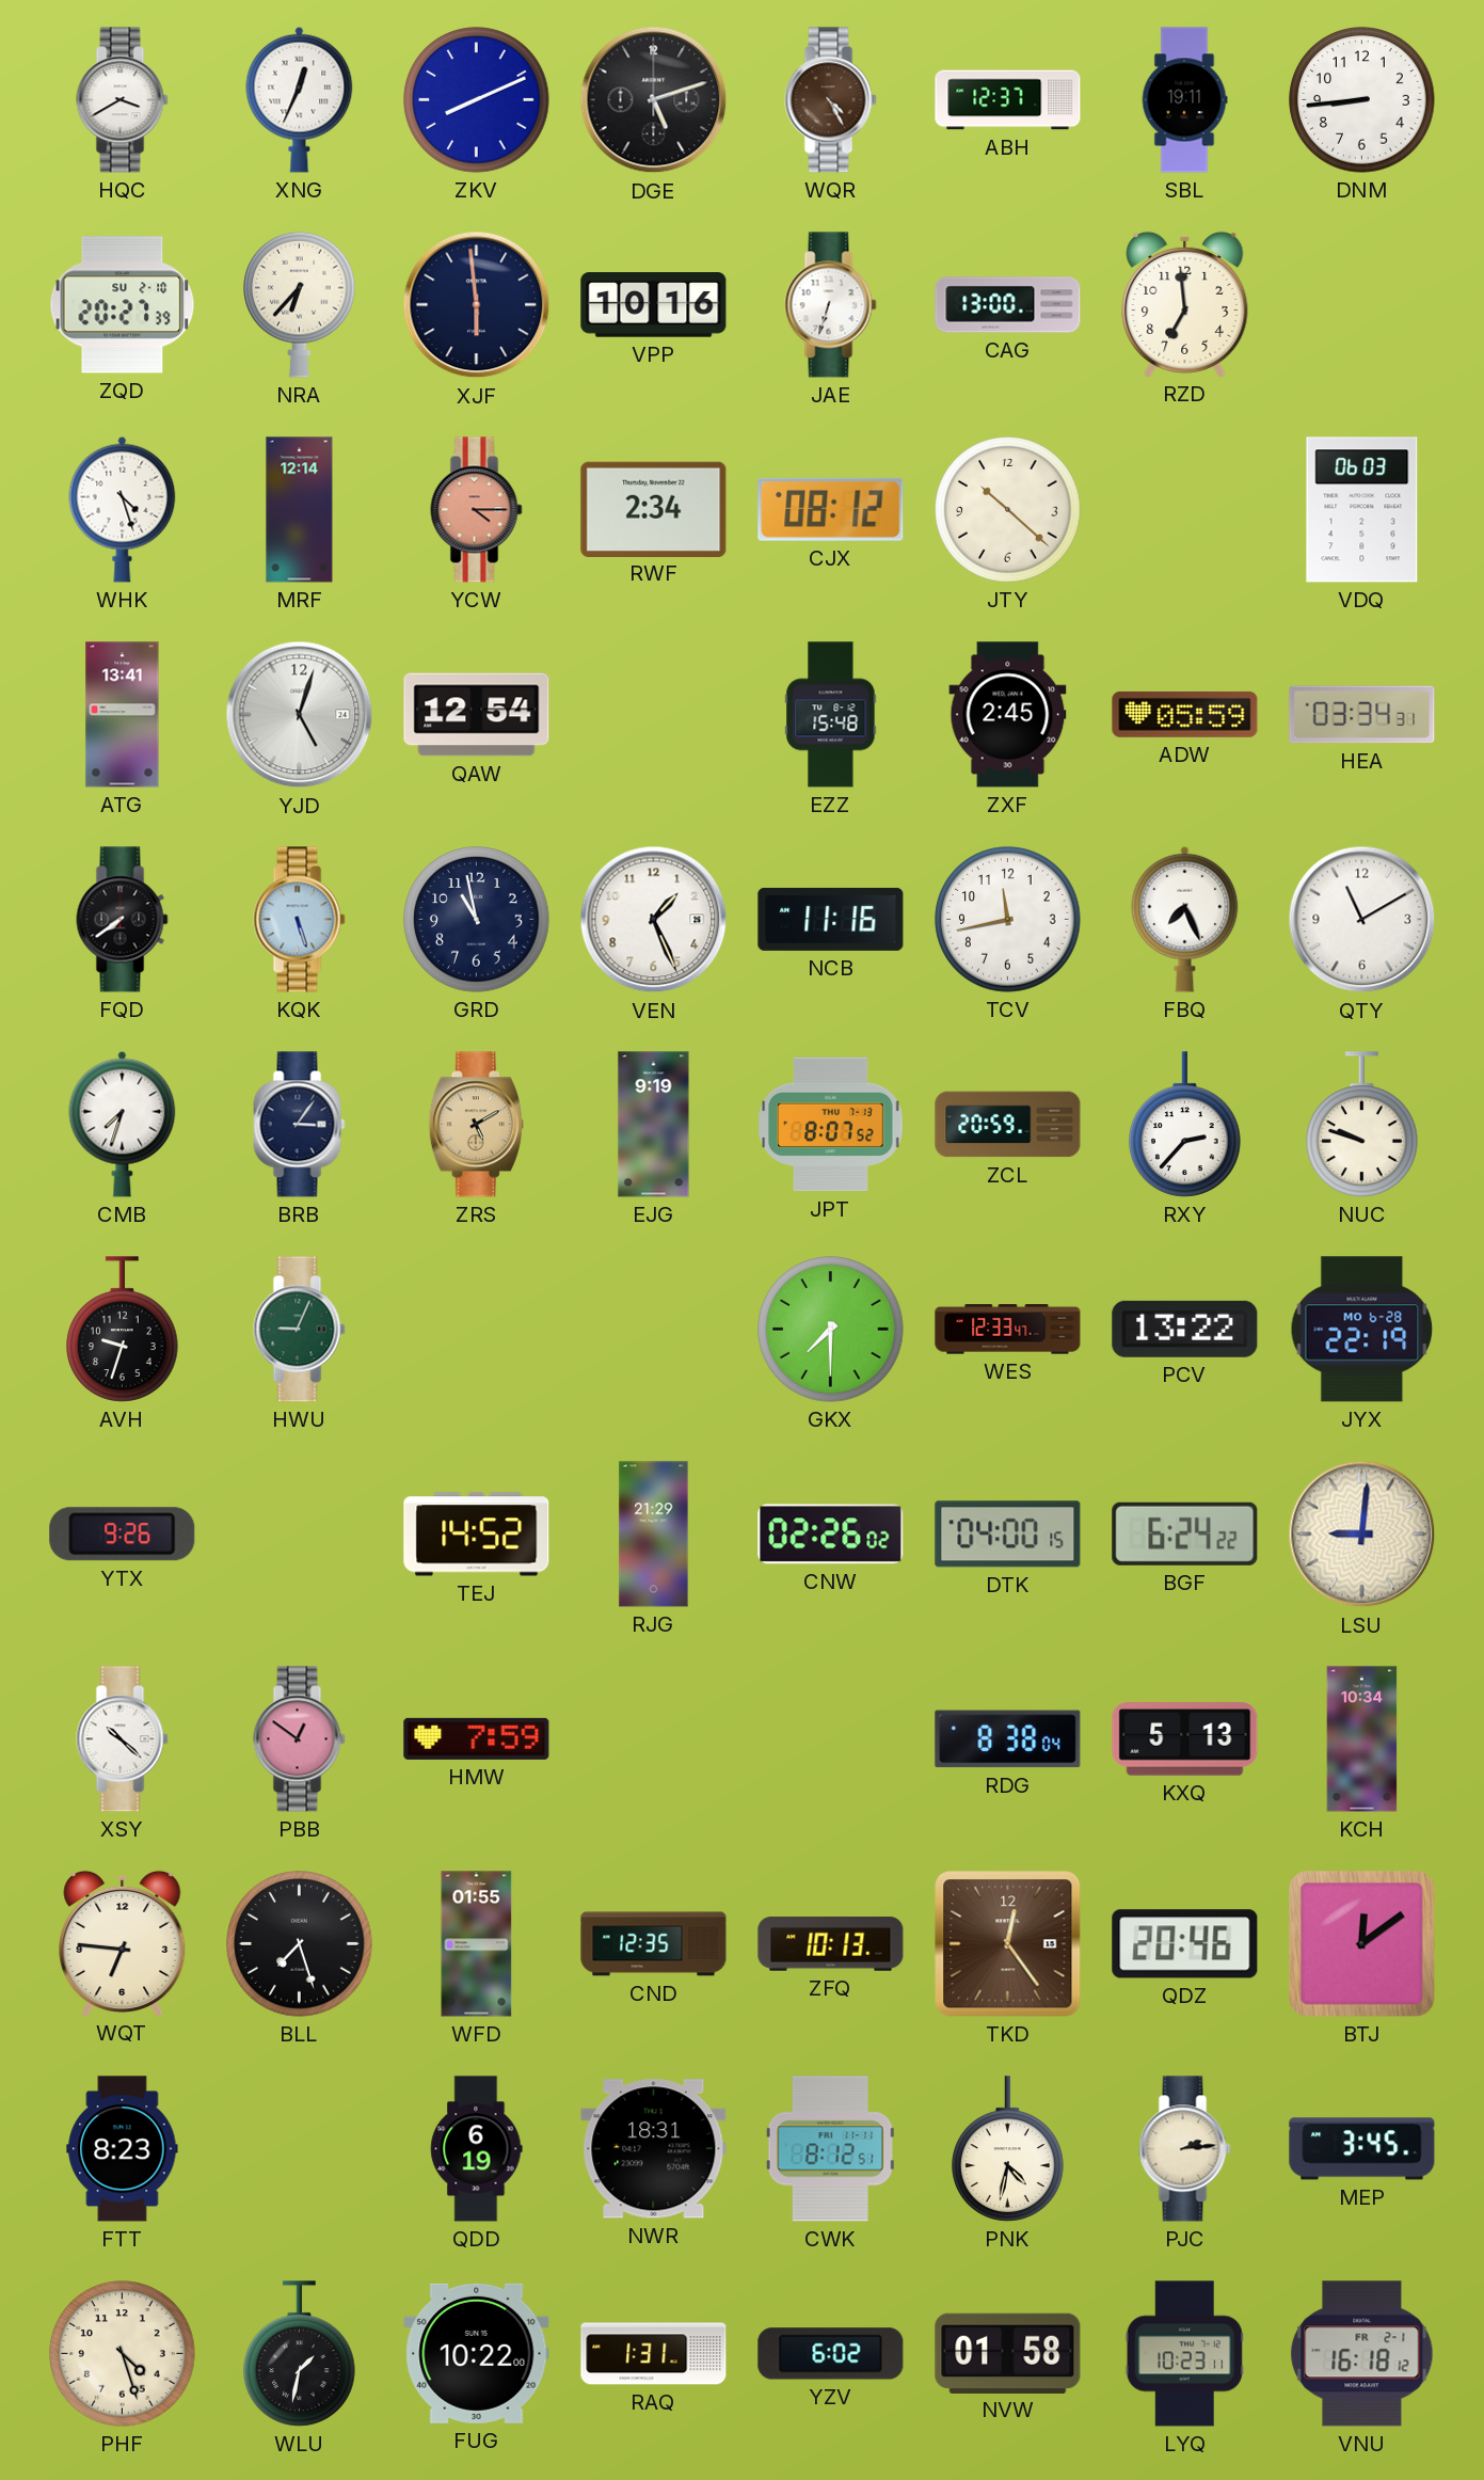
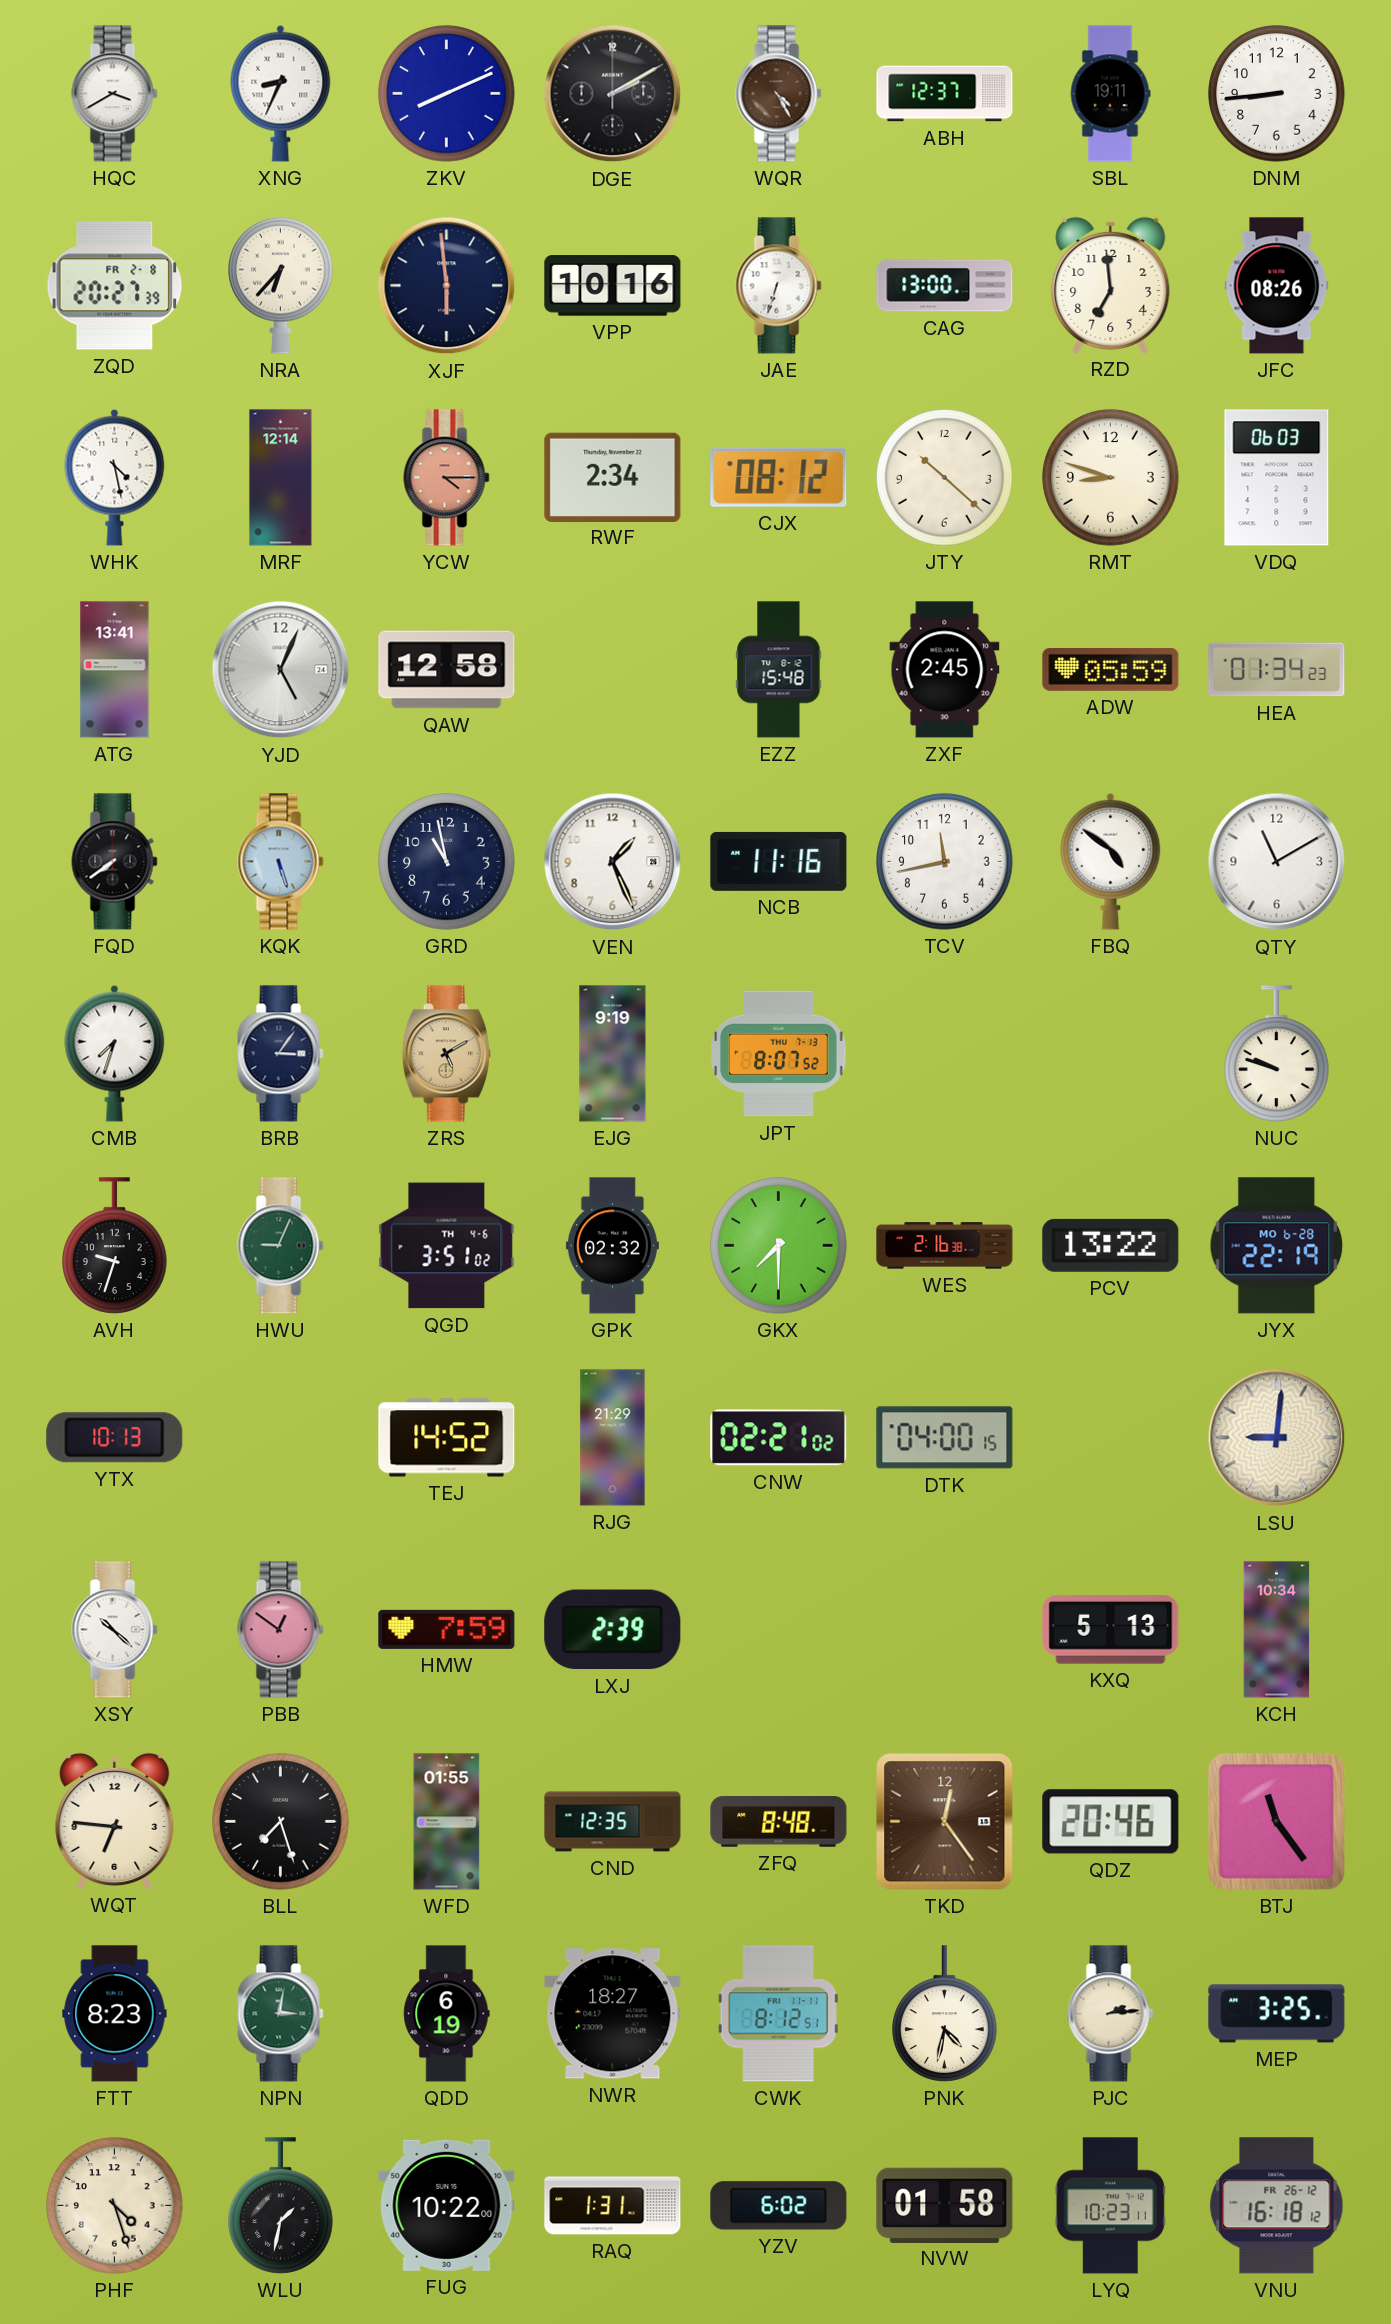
XNG: 12:34 -> 8:34
DGE: 5:12 -> 2:10
ZQD date: SU 2-10 -> FR 2-8
JFC: none -> 08:26
WHK: 4:27 -> 4:28
RMT: none -> 8:48
YJD: 5:03 -> 5:04
QAW: 12:54 -> 12:58
HEA: 03:34 -> 01:34
FBQ: 7:26 -> 4:51
ZCL: 20:59 -> none
RXY: 2:37 -> none
QGD: none -> 3:51
GPK: none -> 02:32
WES: 12:33 -> 2:16
YTX: 9:26 -> 10:13
CNW: 02:26 -> 02:21
BGF: 6:24 -> none
LXJ: none -> 2:39
RDG: 8:38 -> none
ZFQ: 10:13 -> 8:48
BTJ: 12:09 -> 11:24
NPN: none -> 3:02
NWR: 18:31 -> 18:27
MEP: 3:45 -> 3:25
VNU date: FR 2-1 -> FR 26-12
